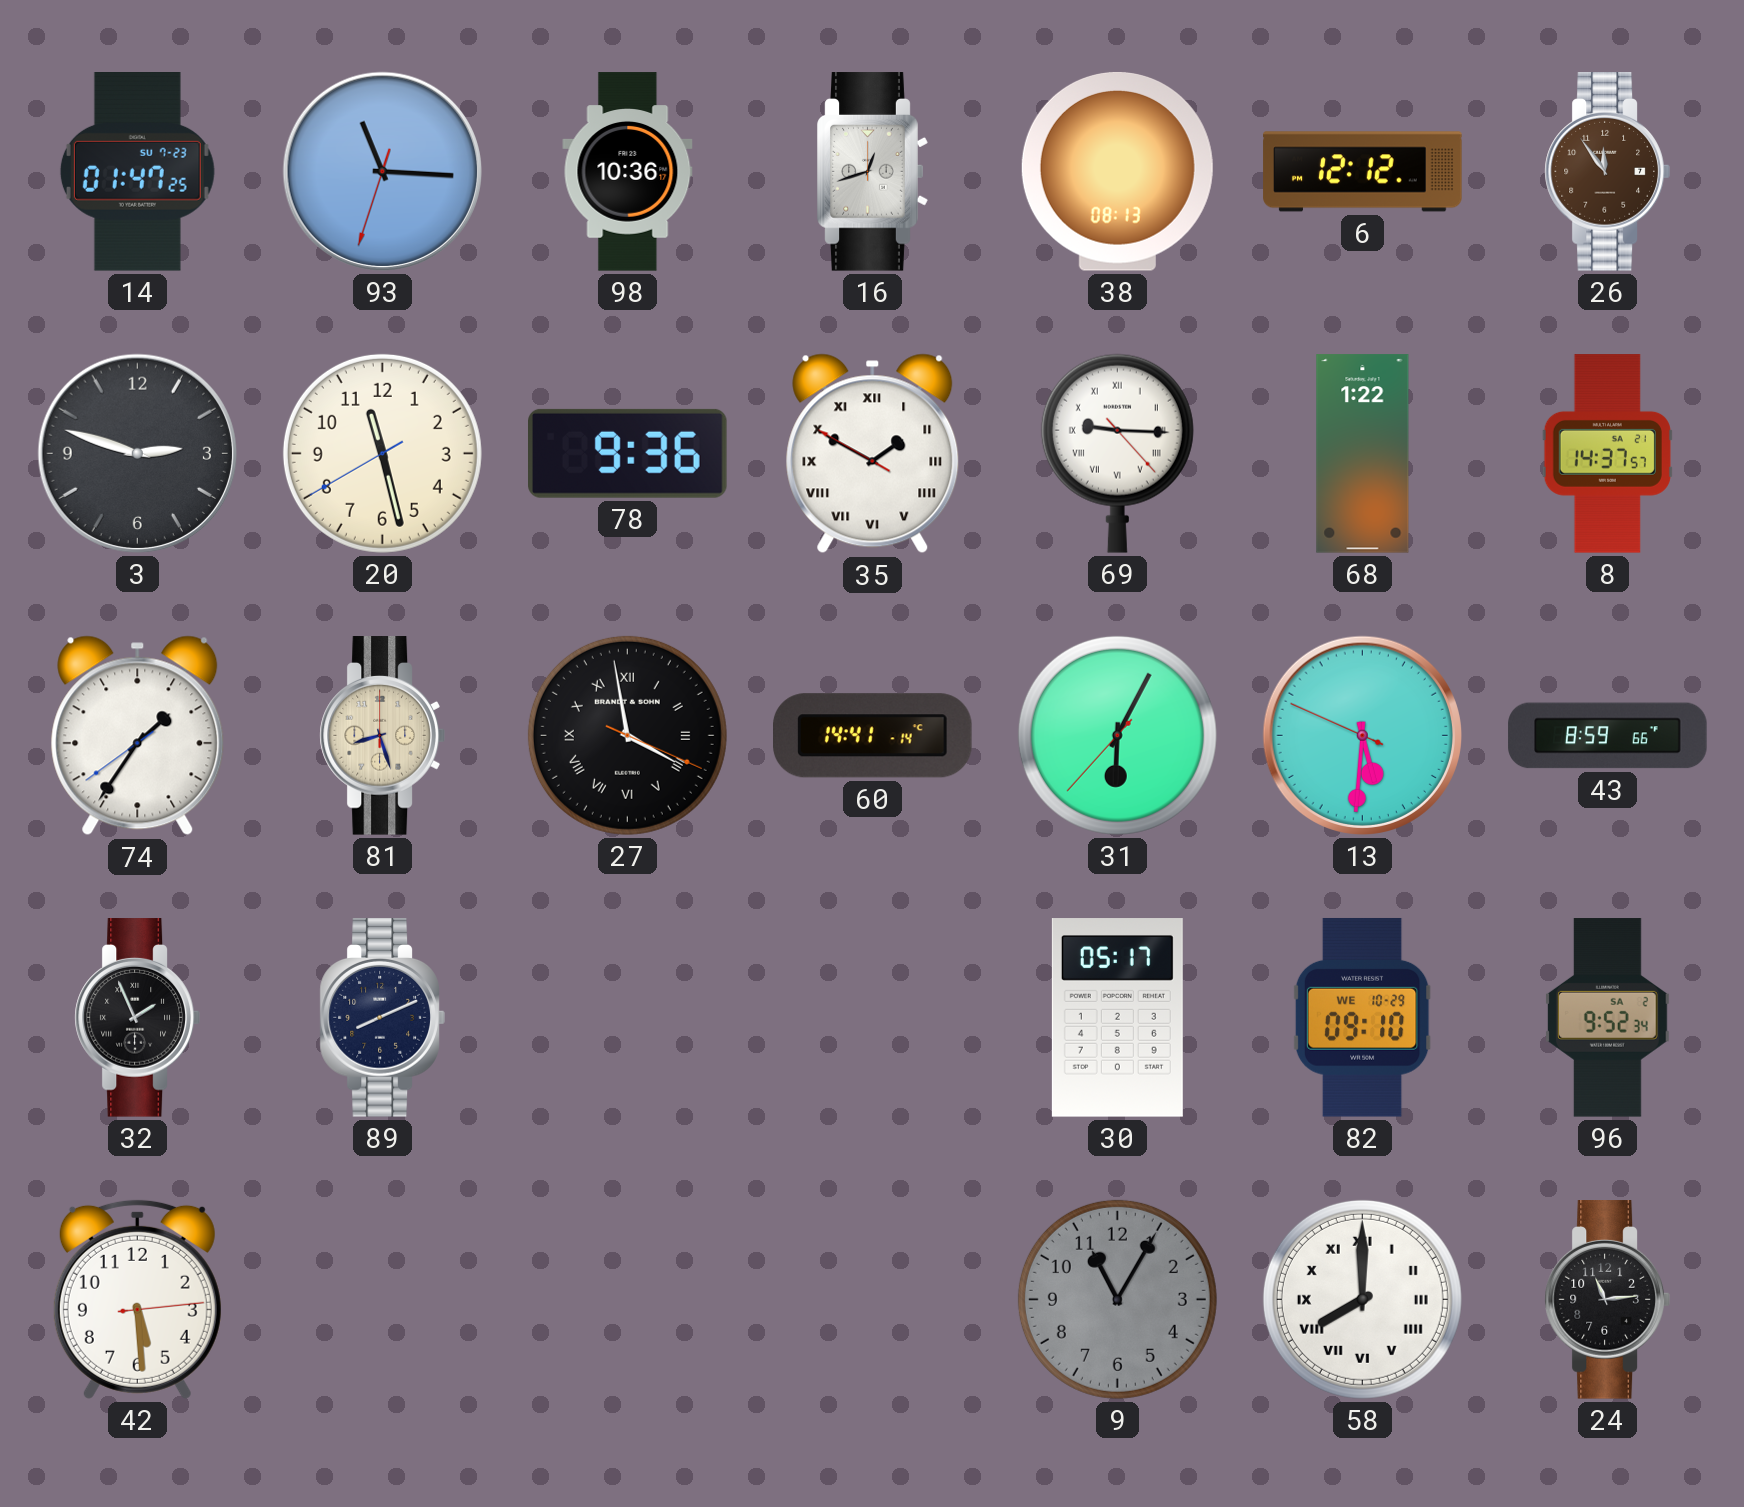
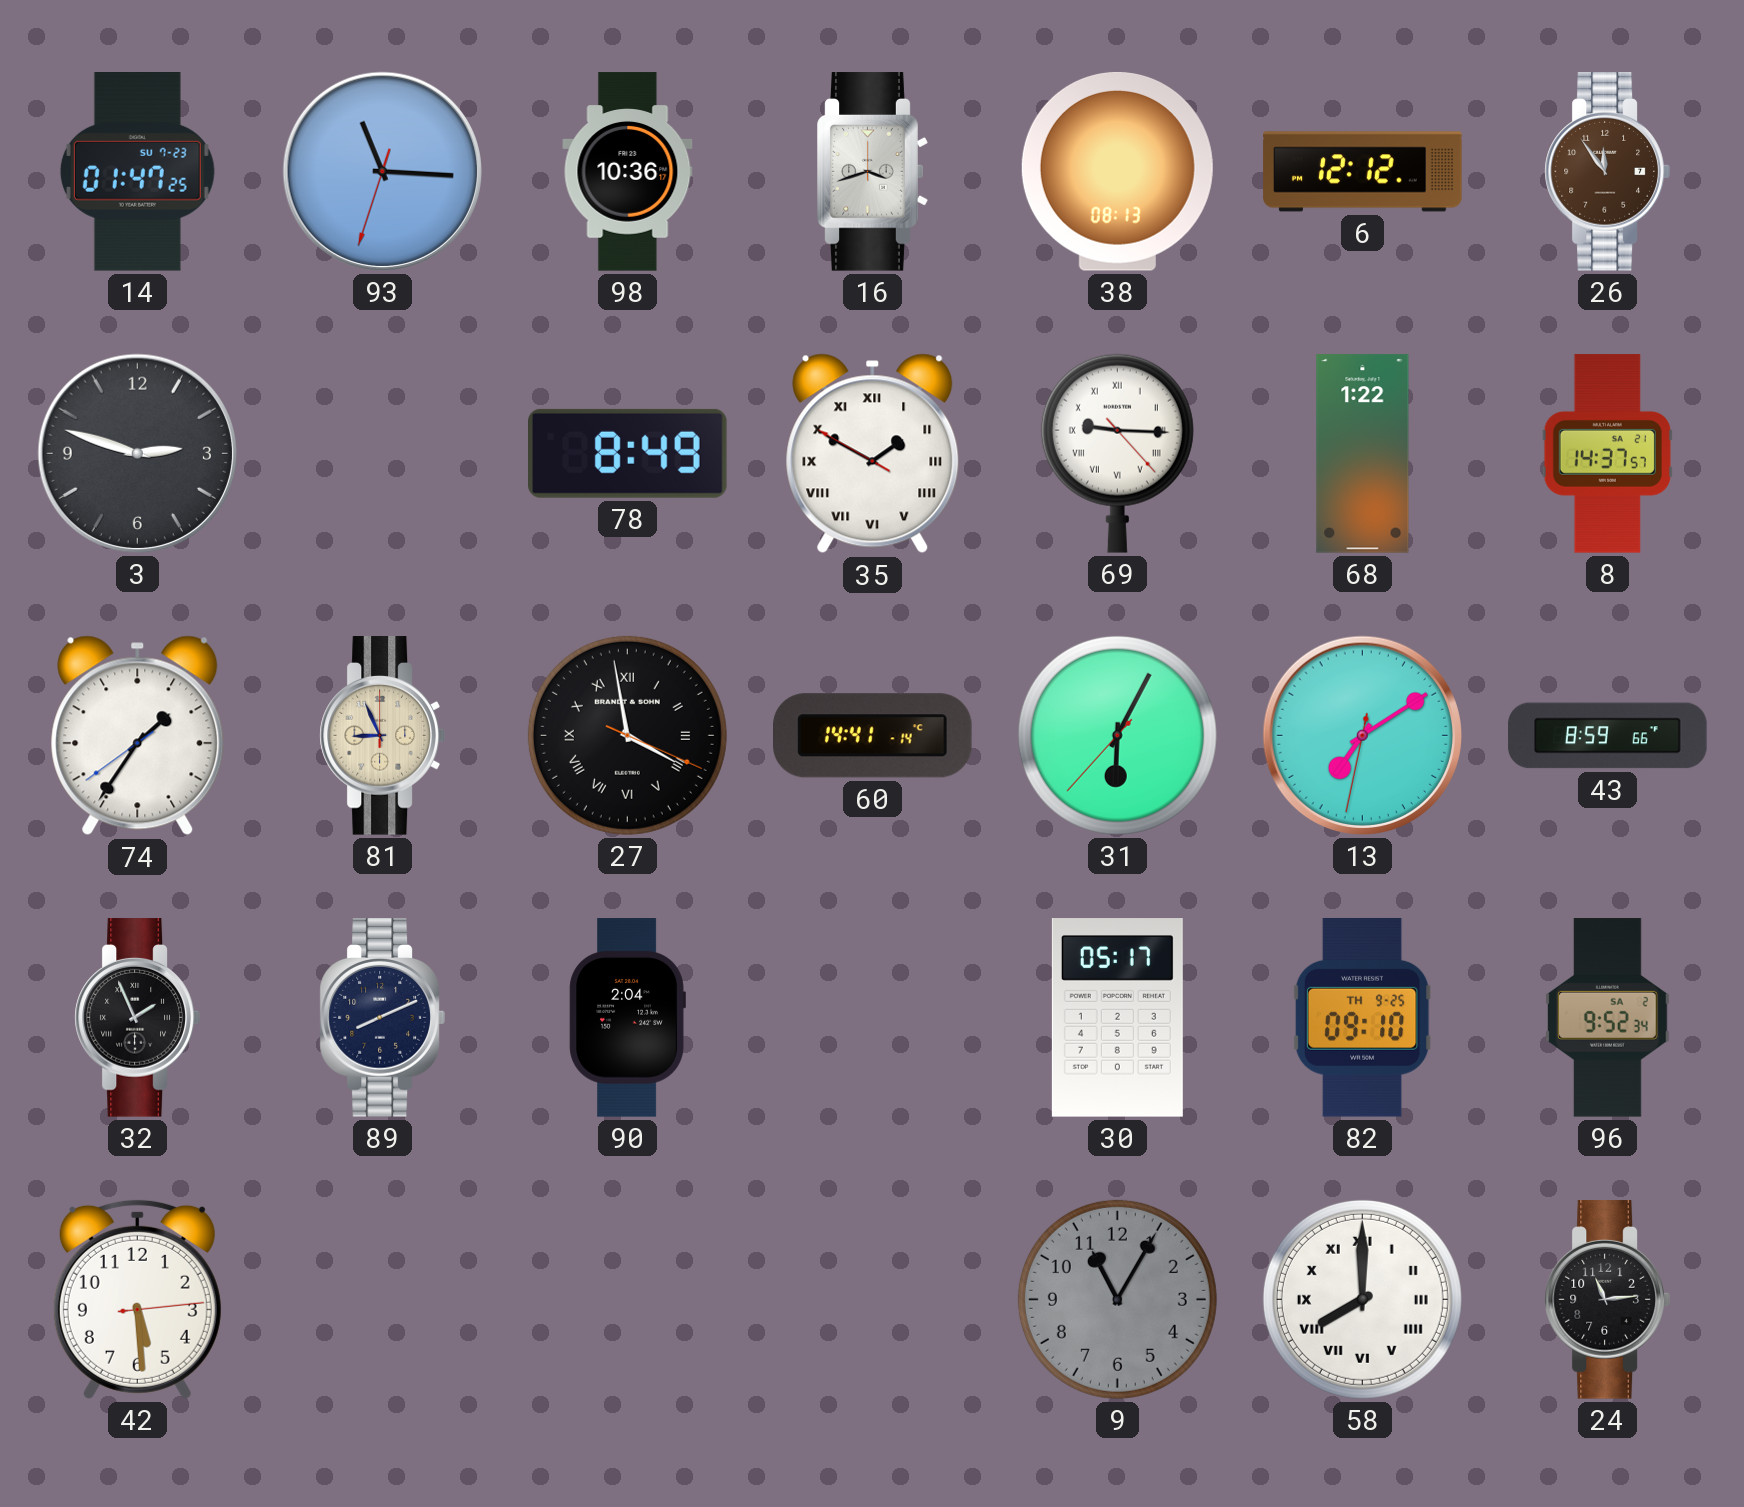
16: 12:42 -> 3:42
20: 11:27 -> none
78: 9:36 -> 8:49
81: 8:27 -> 8:56
13: 5:30 -> 7:09
90: none -> 2:04
82 date: WE 10-29 -> TH 9-25
